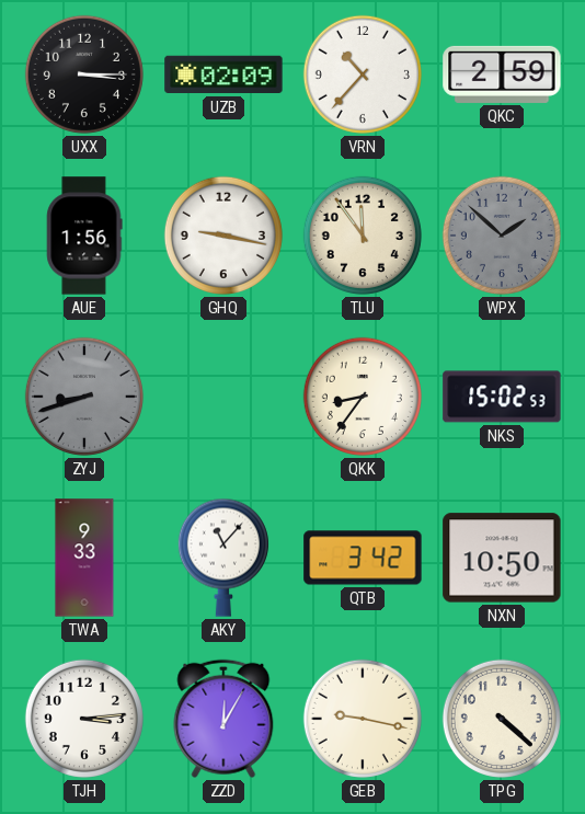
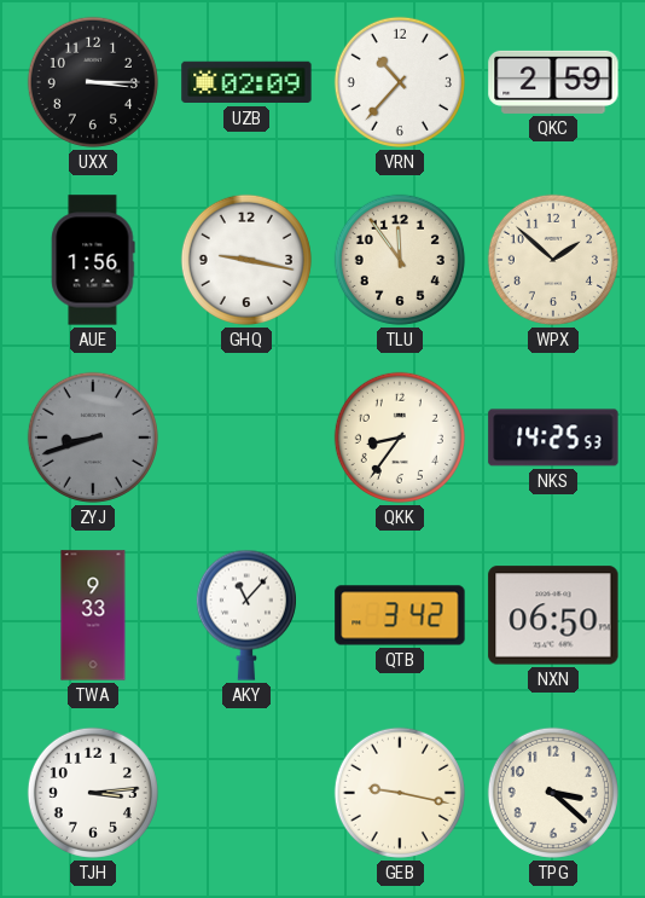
WPX dial: grey -> cream
NKS: 15:02 -> 14:25
NXN: 10:50 -> 06:50
ZZD: 12:05 -> none
TPG: 4:22 -> 3:22
